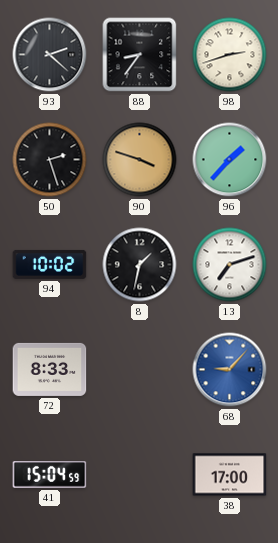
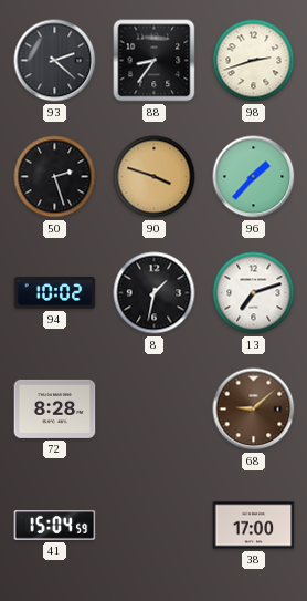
72: 8:33 -> 8:28
68: 9:07 -> 9:08
68 dial: blue -> brown
